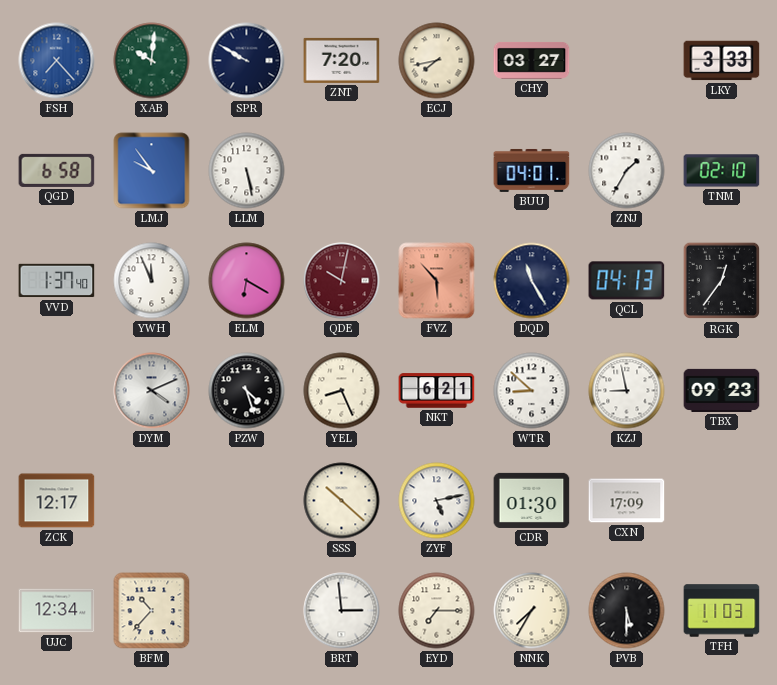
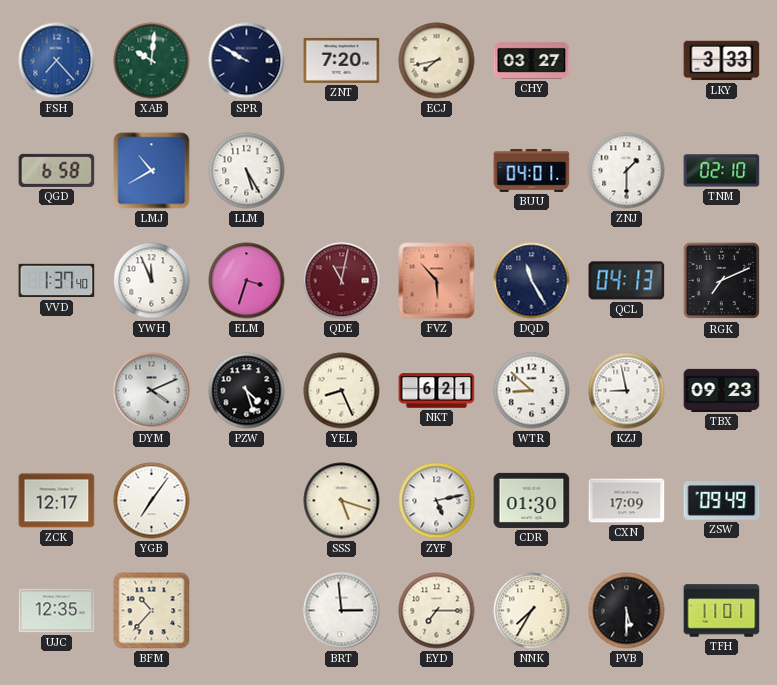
LMJ: 9:54 -> 10:40
LLM: 5:28 -> 5:25
ZNJ: 1:35 -> 1:30
ELM: 6:20 -> 3:33
QDE: 10:02 -> 11:02
RGK: 12:36 -> 7:11
YGB: none -> 7:06
SSS: 10:22 -> 5:18
ZSW: none -> 09:49
UJC: 12:34 -> 12:35
TFH: 11:03 -> 11:01
